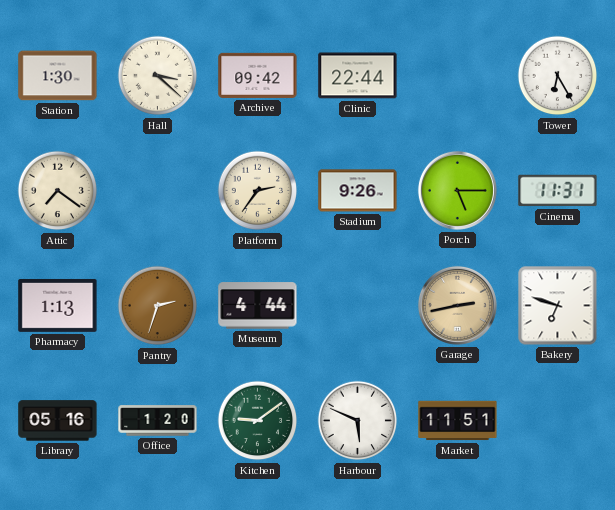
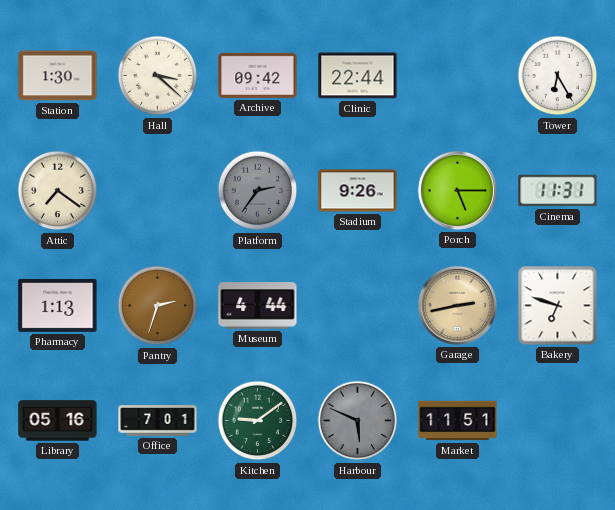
Platform dial: cream -> grey
Office: 1:20 -> 7:01
Harbour dial: white -> grey
